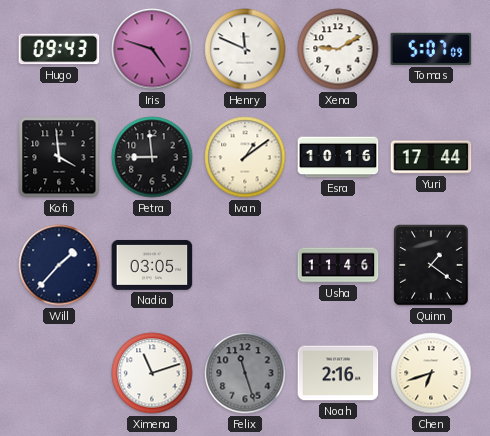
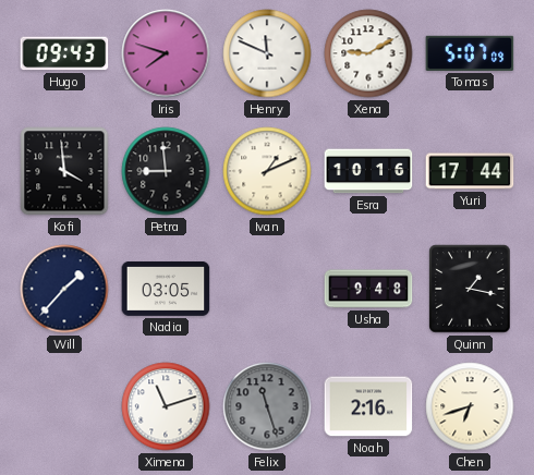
Iris: 4:48 -> 7:48
Ivan: 1:09 -> 1:11
Usha: 11:46 -> 9:48
Quinn: 1:21 -> 1:17
